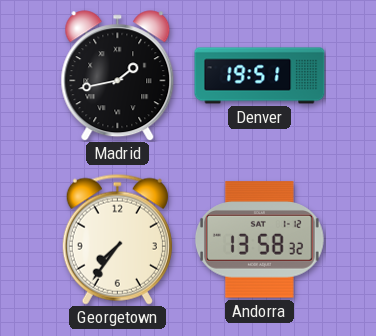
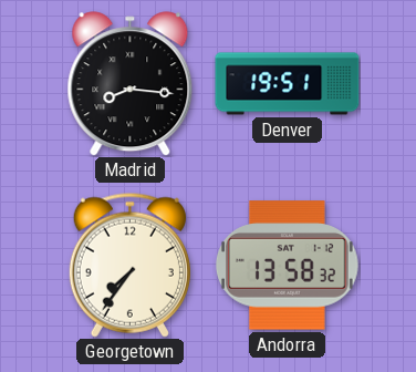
Madrid: 1:43 -> 8:16
